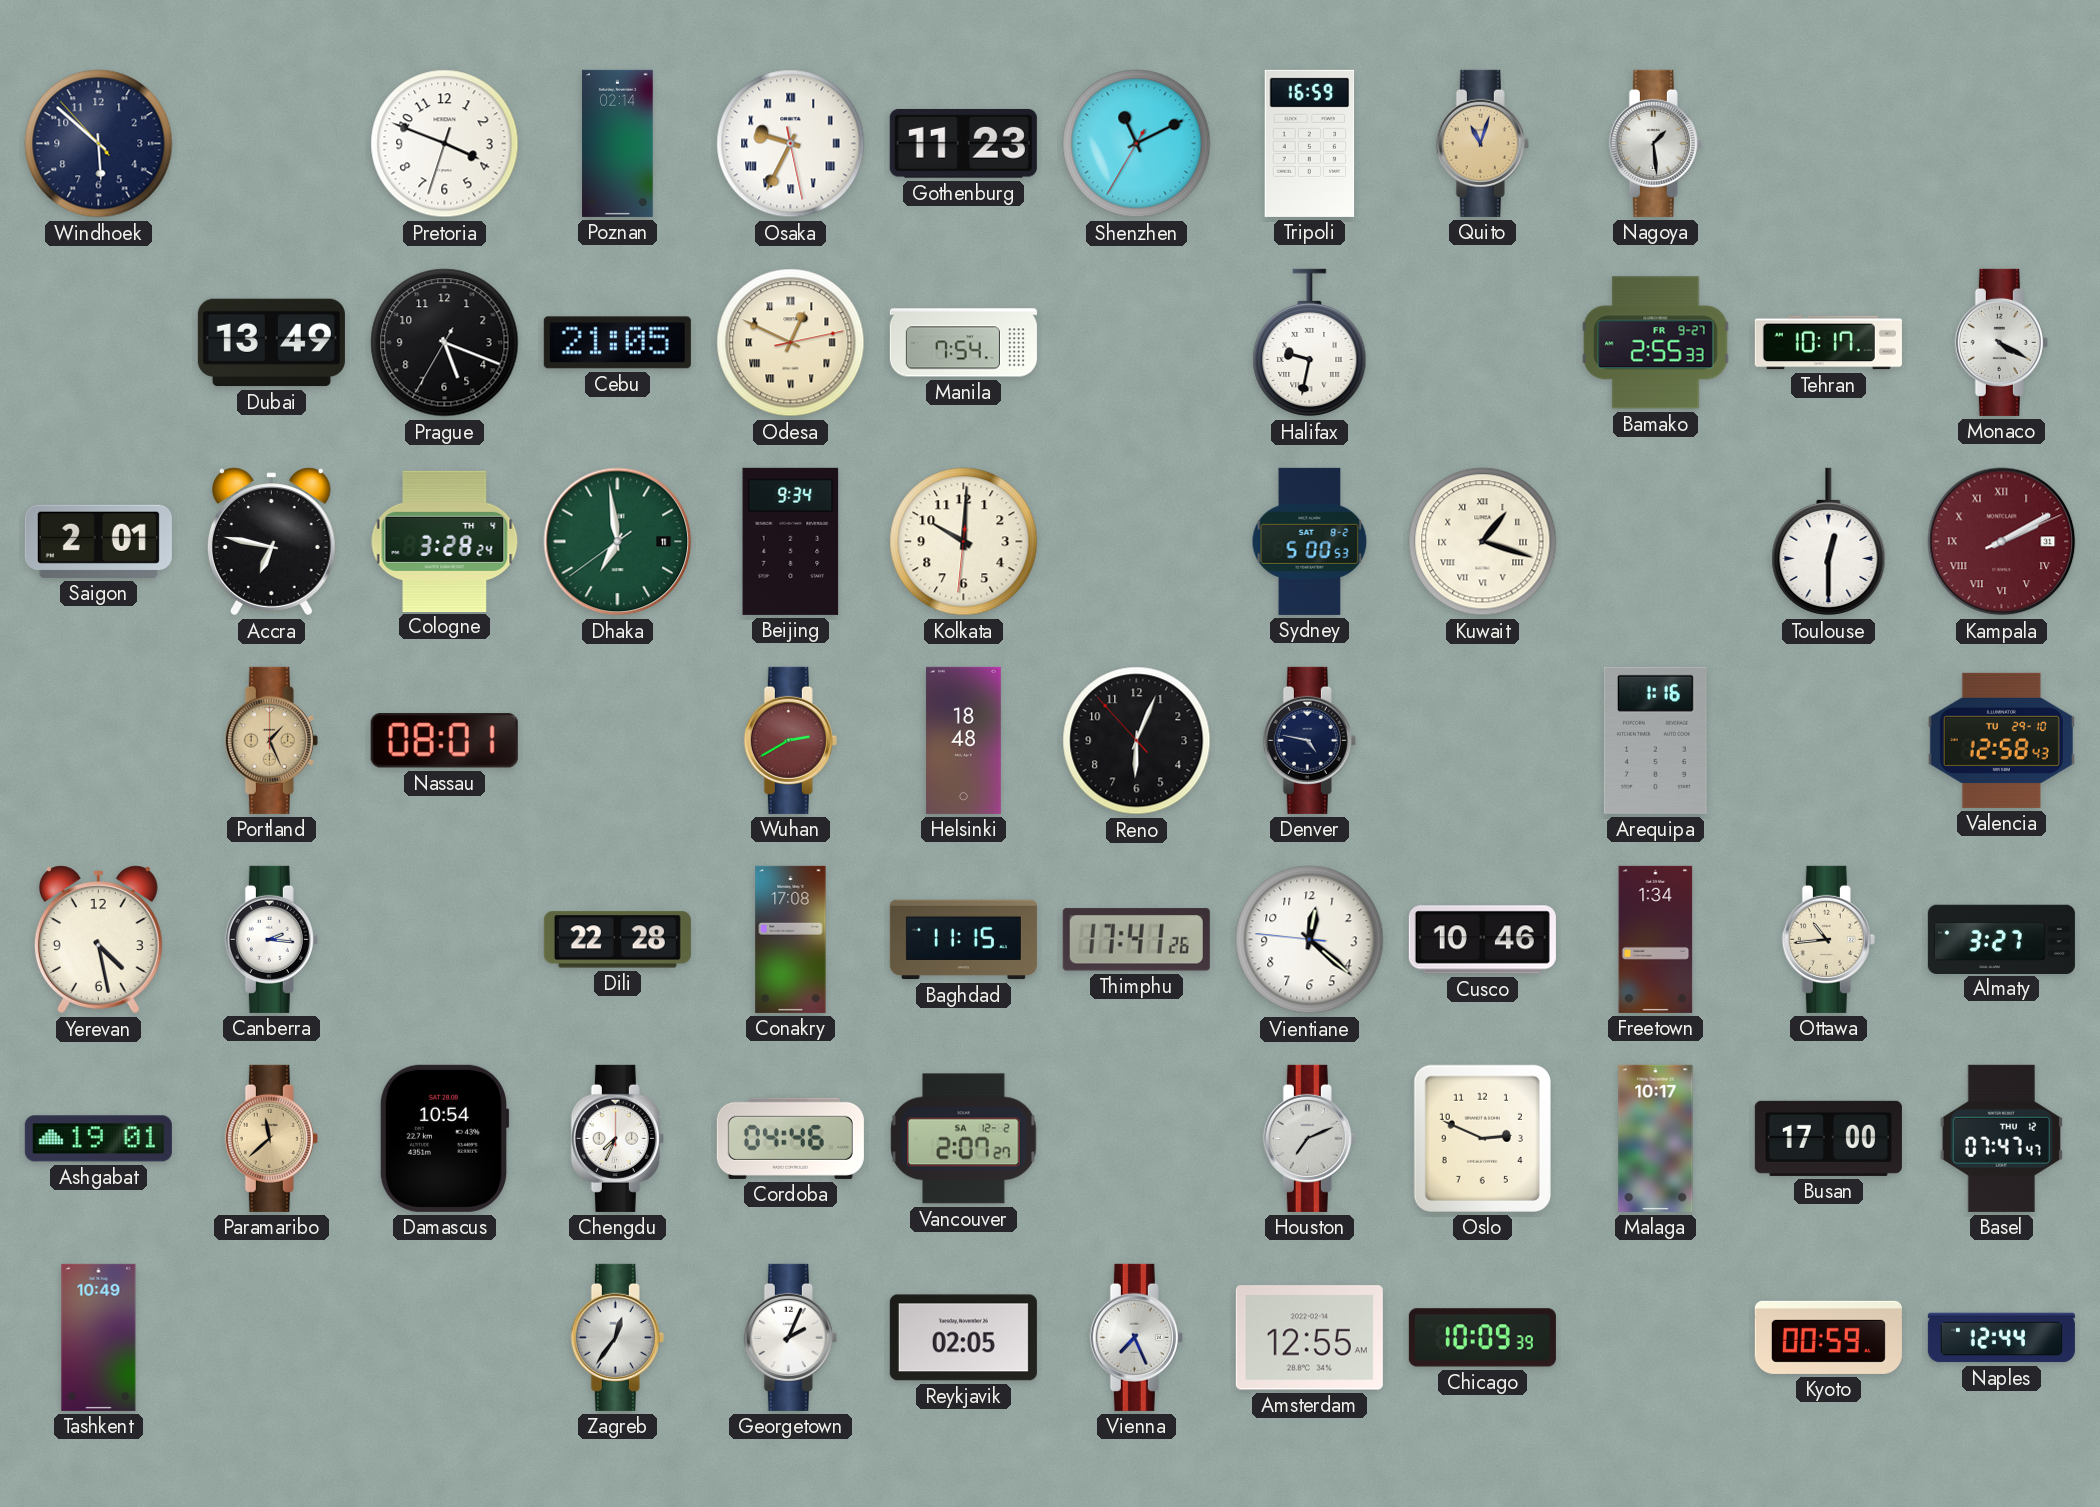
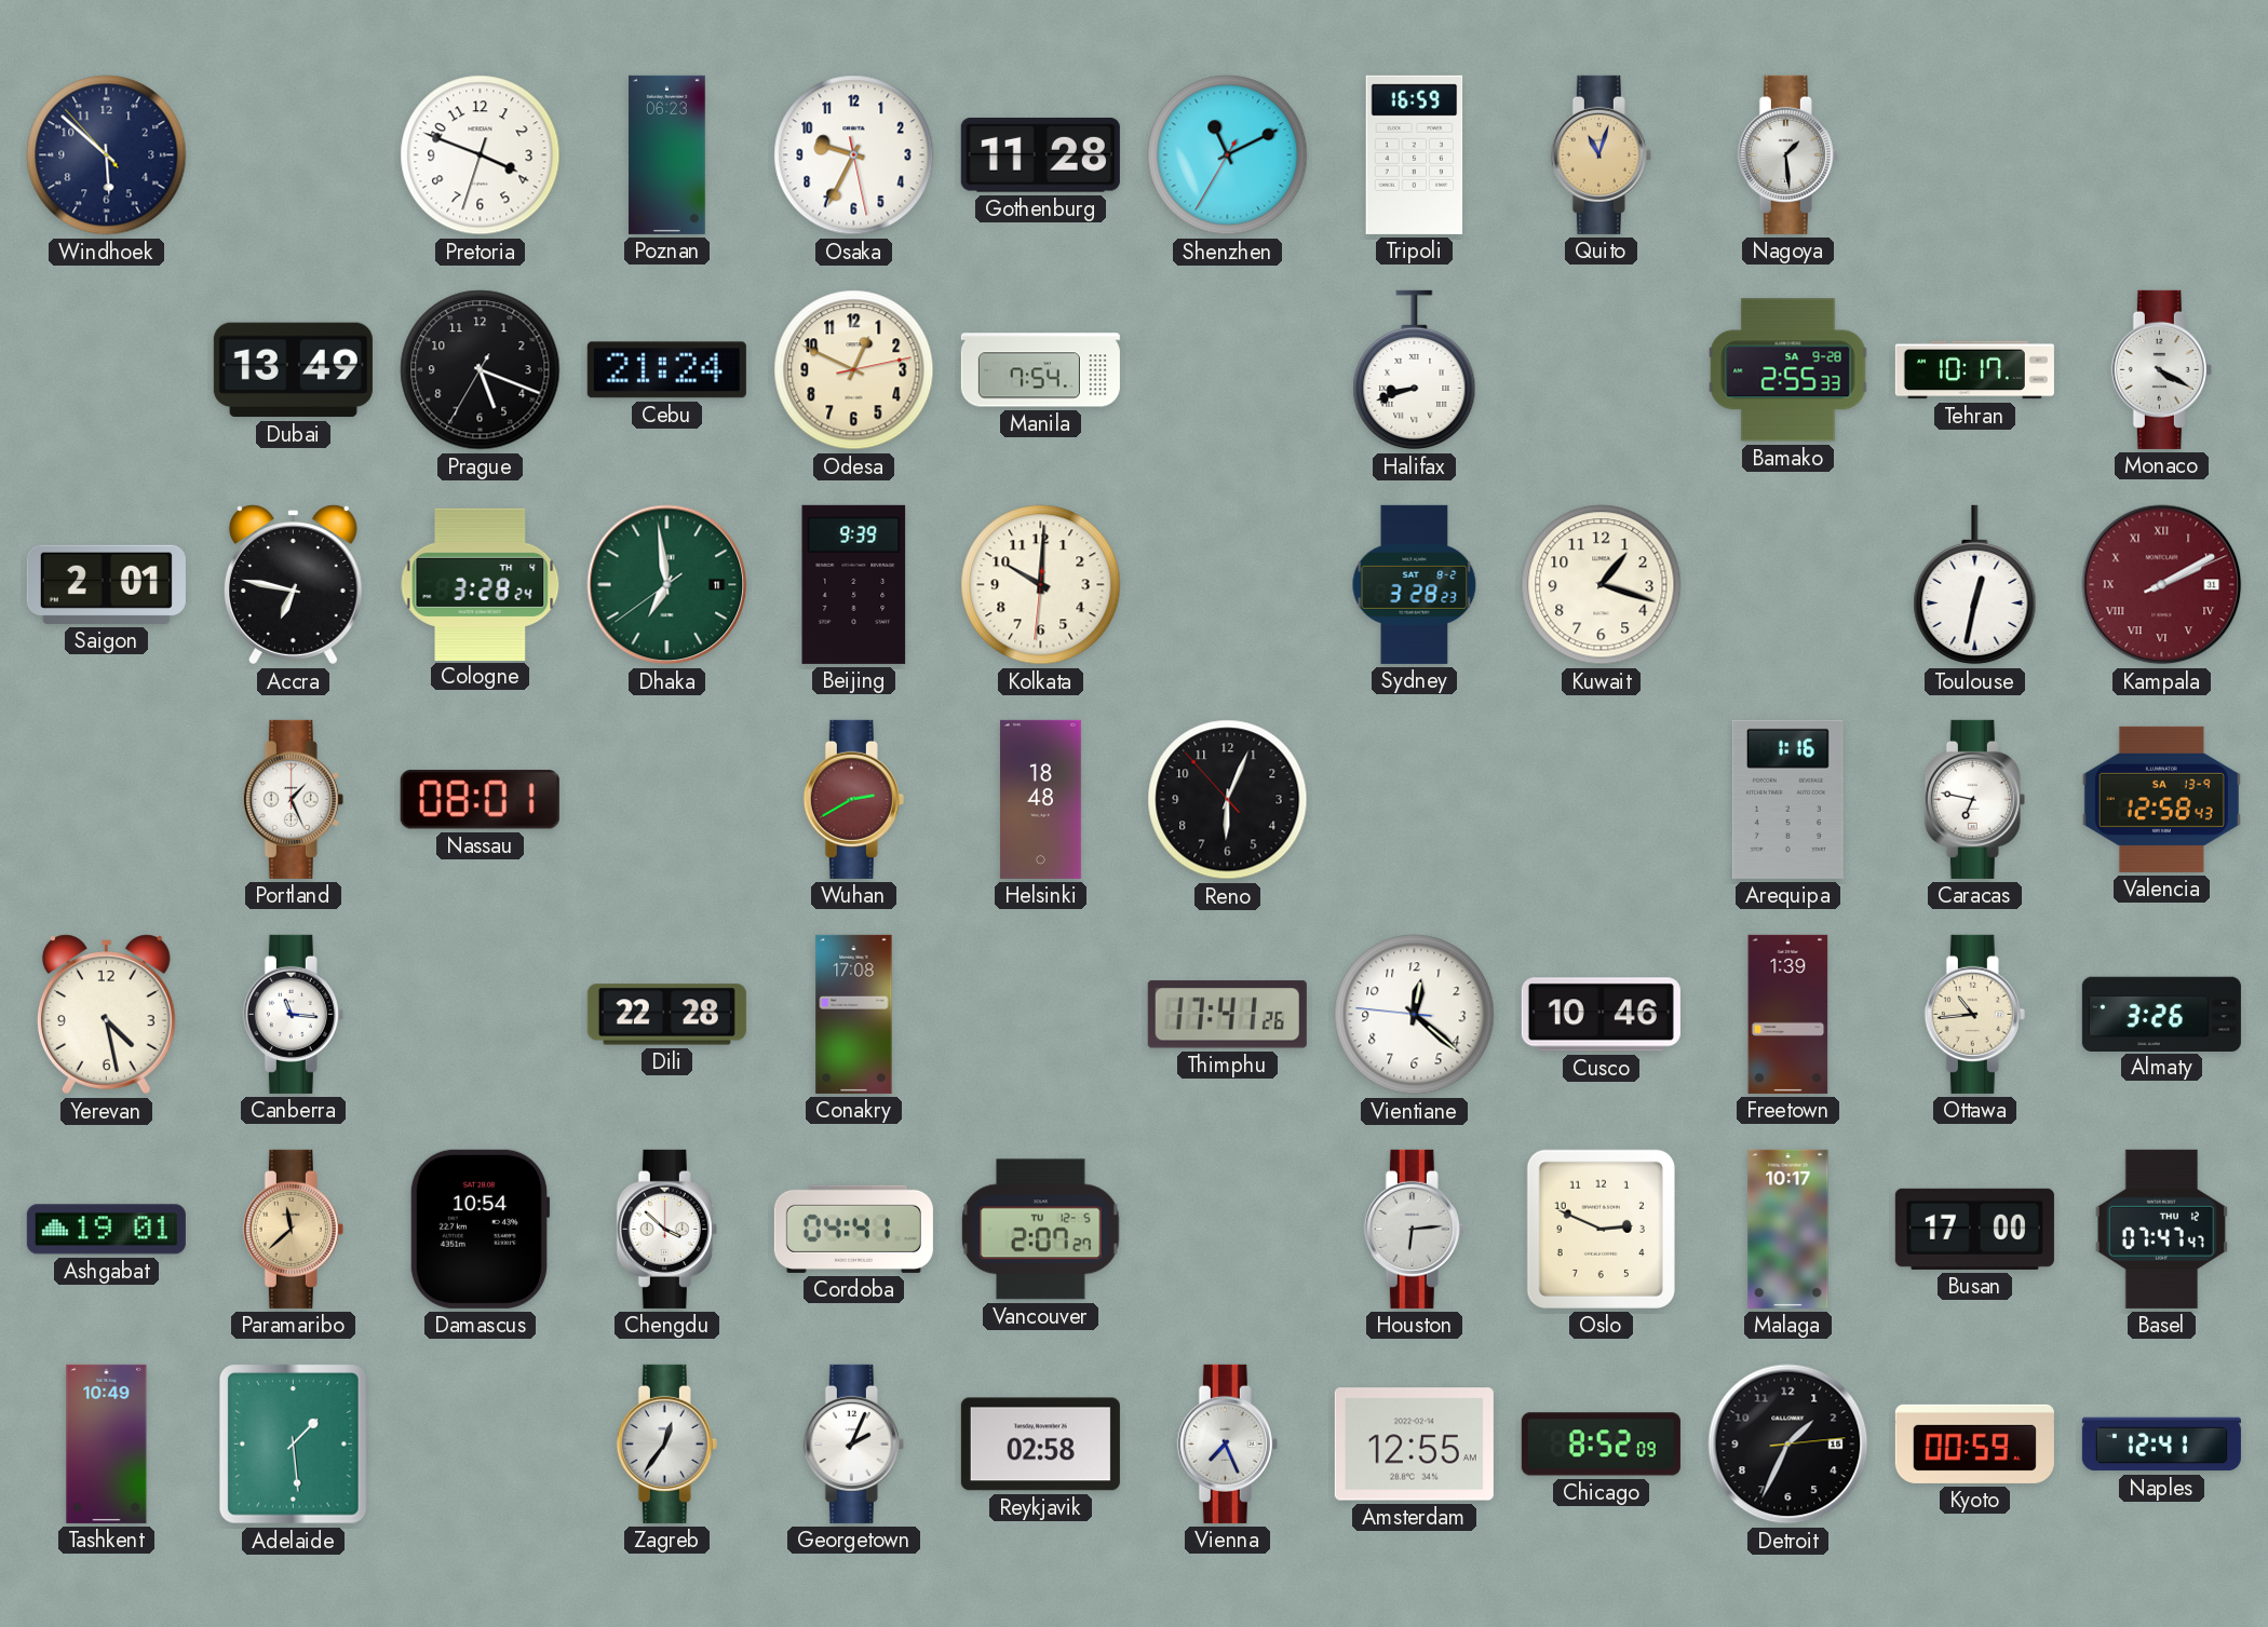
Poznan: 02:14 -> 06:23
Osaka numerals: Roman -> Arabic
Gothenburg: 11:23 -> 11:28
Cebu: 21:05 -> 21:24
Odesa numerals: Roman -> Arabic
Halifax: 9:32 -> 8:42
Bamako date: FR 9-27 -> SA 9-28
Beijing: 9:34 -> 9:39
Sydney: 5:00 -> 3:28
Kuwait numerals: Roman -> Arabic
Toulouse: 12:30 -> 12:32
Portland dial: champagne -> white
Denver: 4:47 -> none
Caracas: none -> 6:47
Valencia date: TU 29-10 -> SA 13-9
Canberra: 2:16 -> 11:16
Baghdad: 11:15 -> none
Freetown: 1:34 -> 1:39
Almaty: 3:27 -> 3:26
Chengdu: 7:34 -> 3:52
Cordoba: 04:46 -> 04:41
Vancouver date: SA 12-2 -> TU 12-5
Houston: 7:11 -> 6:14
Adelaide: none -> 1:29
Reykjavik: 02:05 -> 02:58
Chicago: 10:09 -> 8:52
Detroit: none -> 1:34
Naples: 12:44 -> 12:41
